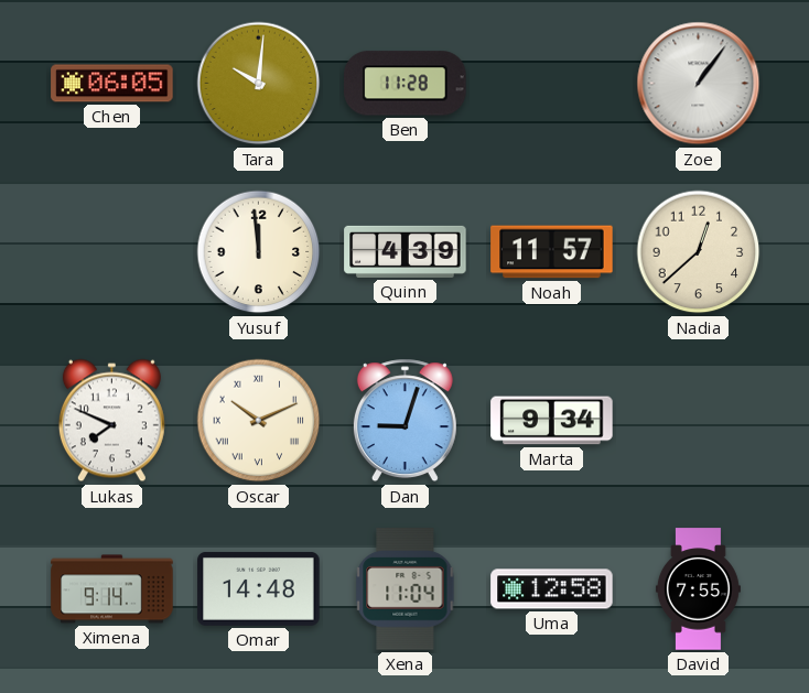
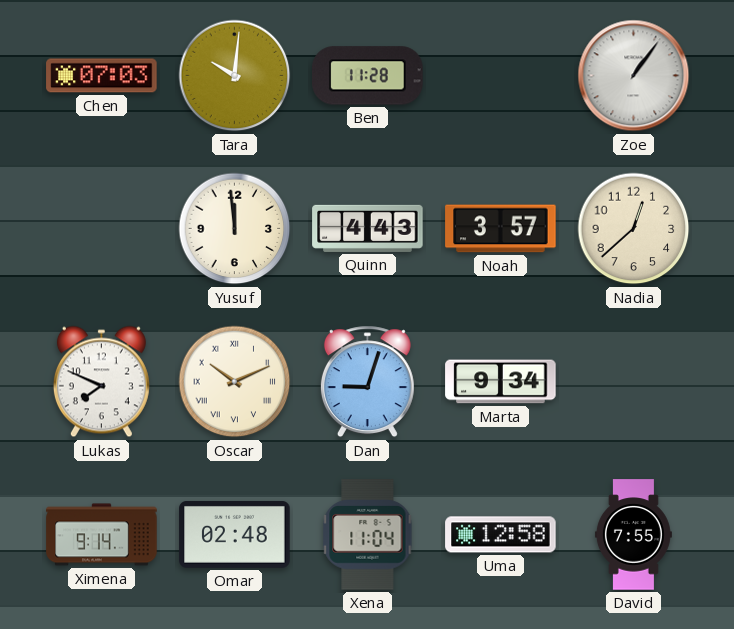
Chen: 06:05 -> 07:03
Quinn: 4:39 -> 4:43
Noah: 11:57 -> 3:57
Omar: 14:48 -> 02:48
